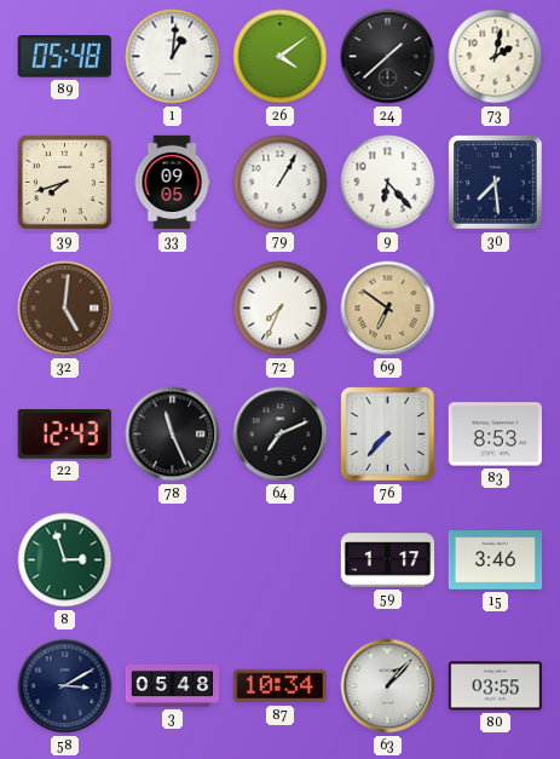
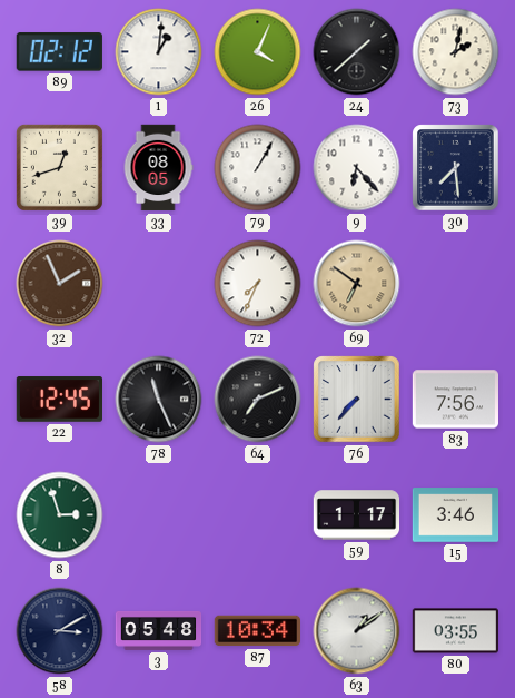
89: 05:48 -> 02:12
26: 4:09 -> 4:04
39: 7:42 -> 12:42
33: 09:05 -> 08:05
32: 5:01 -> 1:56
22: 12:43 -> 12:45
83: 8:53 -> 7:56
63: 1:07 -> 1:09
